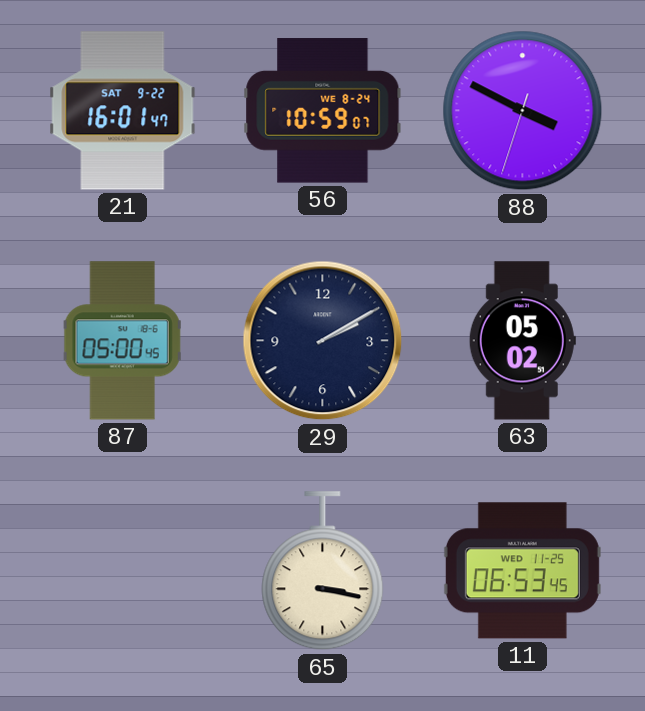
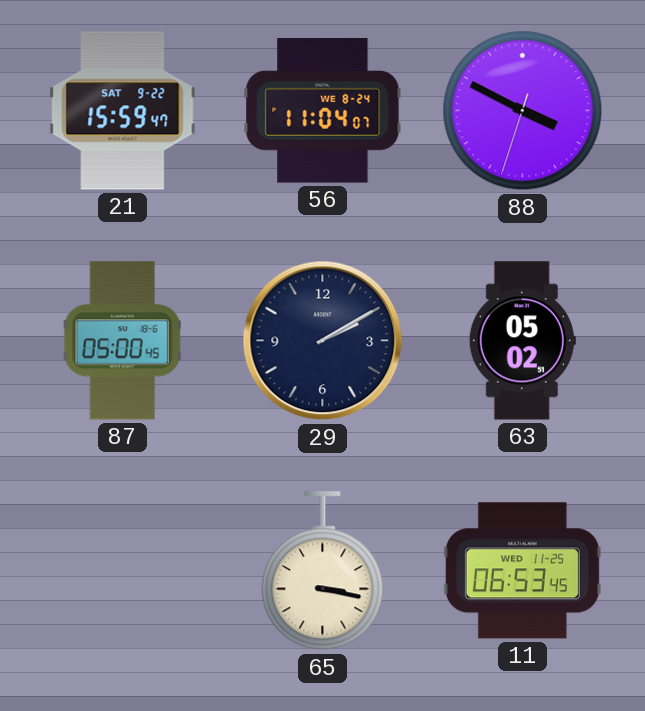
21: 16:01 -> 15:59
56: 10:59 -> 11:04
